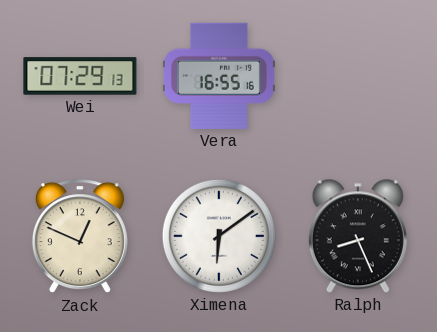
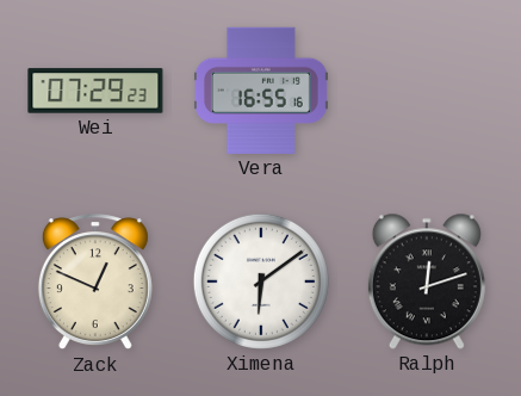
Wei: 07:29:13 -> 07:29:23
Ralph: 8:26 -> 12:12
